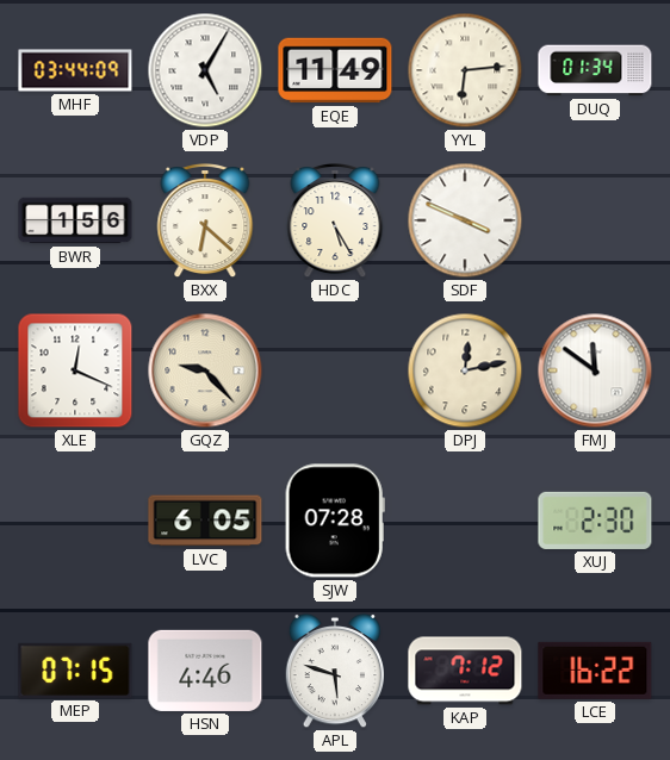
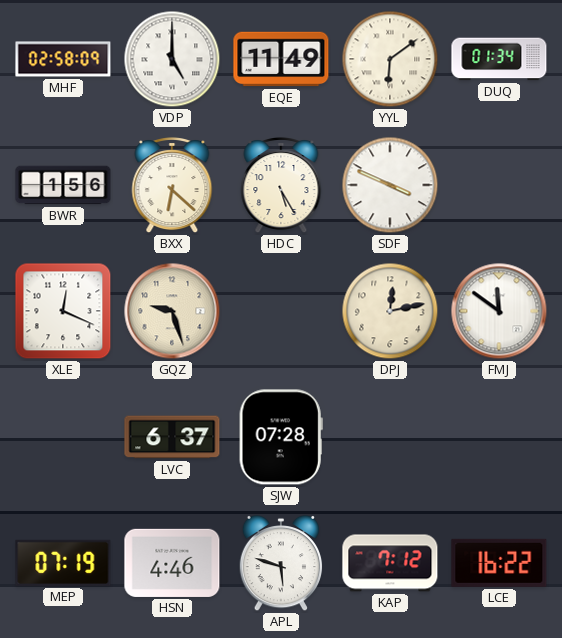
MHF: 03:44 -> 02:58
VDP: 5:05 -> 5:00
YYL: 6:14 -> 6:09
GQZ: 9:23 -> 9:27
LVC: 6:05 -> 6:37
XUJ: 2:30 -> none
MEP: 07:15 -> 07:19
